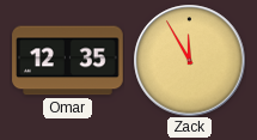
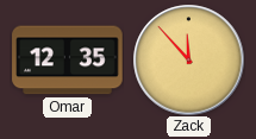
Zack: 11:55 -> 11:53
